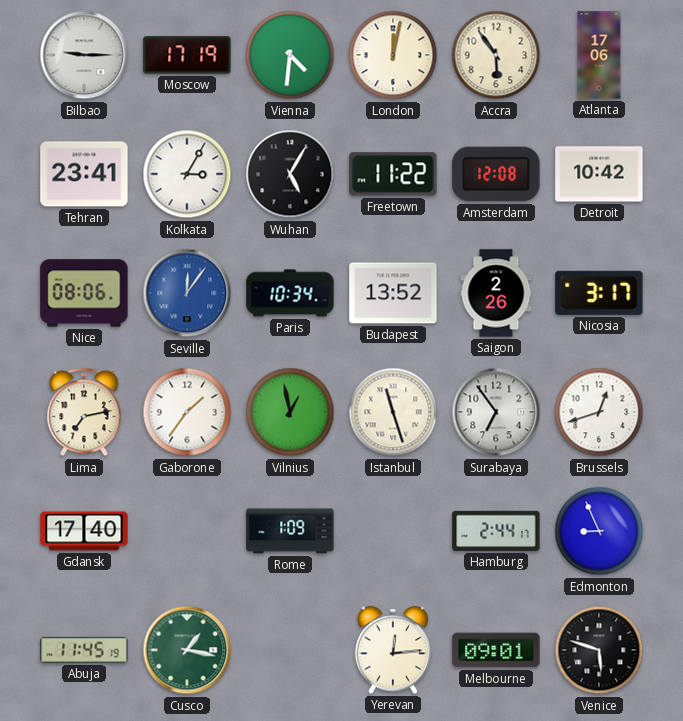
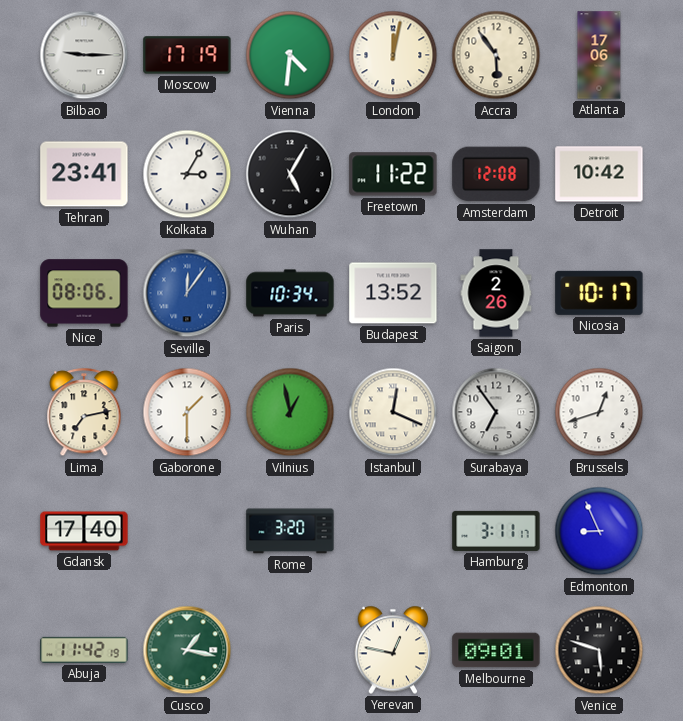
Nicosia: 3:17 -> 10:17
Gaborone: 1:36 -> 1:30
Istanbul: 11:27 -> 12:19
Rome: 1:09 -> 3:20
Hamburg: 2:44 -> 3:11
Abuja: 11:45 -> 11:42
Yerevan: 12:14 -> 12:47
